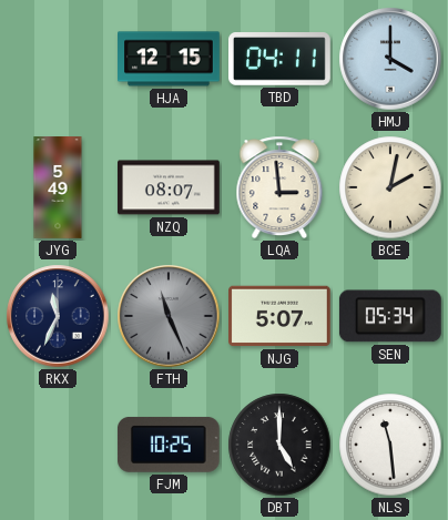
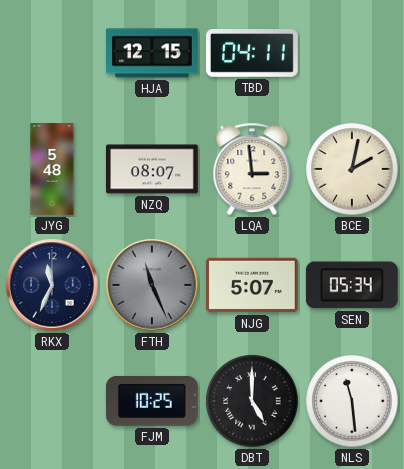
HMJ: 4:00 -> none
JYG: 5:49 -> 5:48
